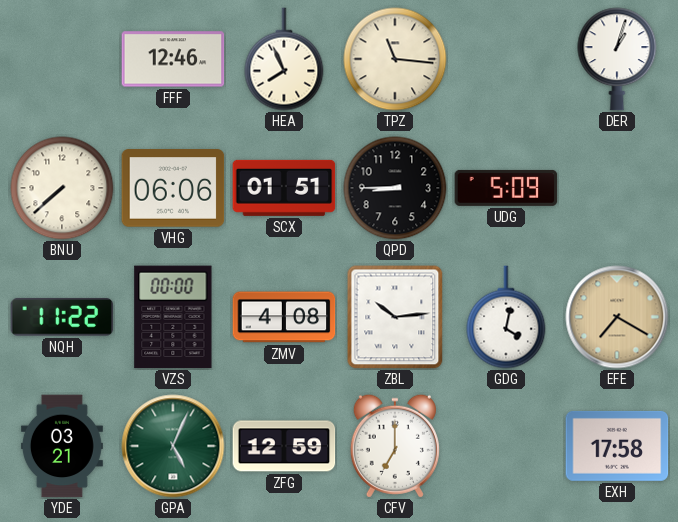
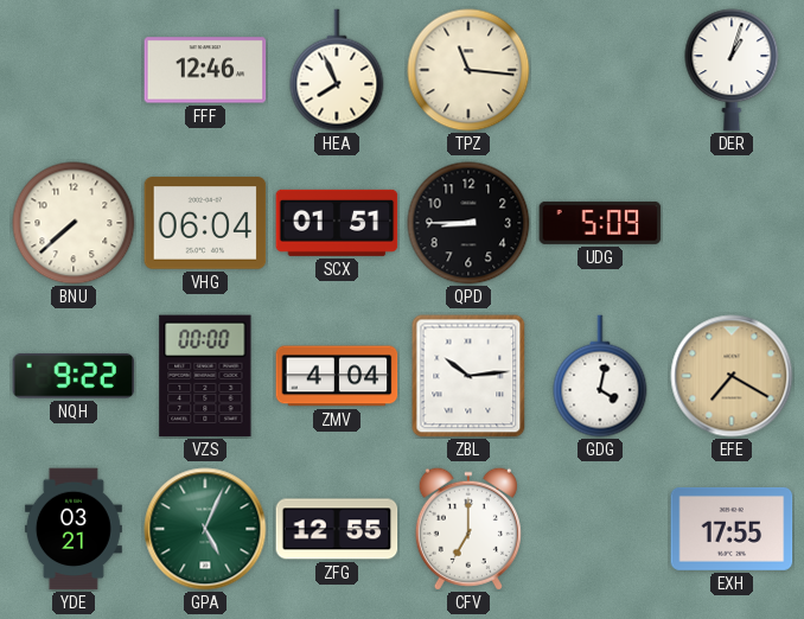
VHG: 06:06 -> 06:04
NQH: 11:22 -> 9:22
ZMV: 4:08 -> 4:04
ZFG: 12:59 -> 12:55
EXH: 17:58 -> 17:55
